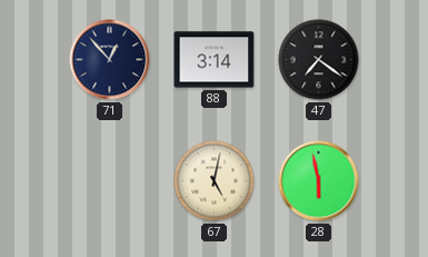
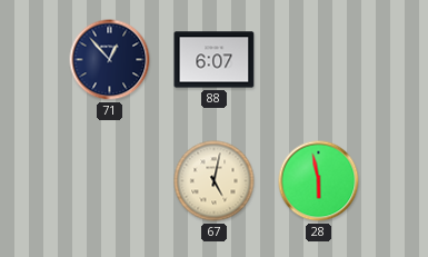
88: 3:14 -> 6:07
47: 7:21 -> none
